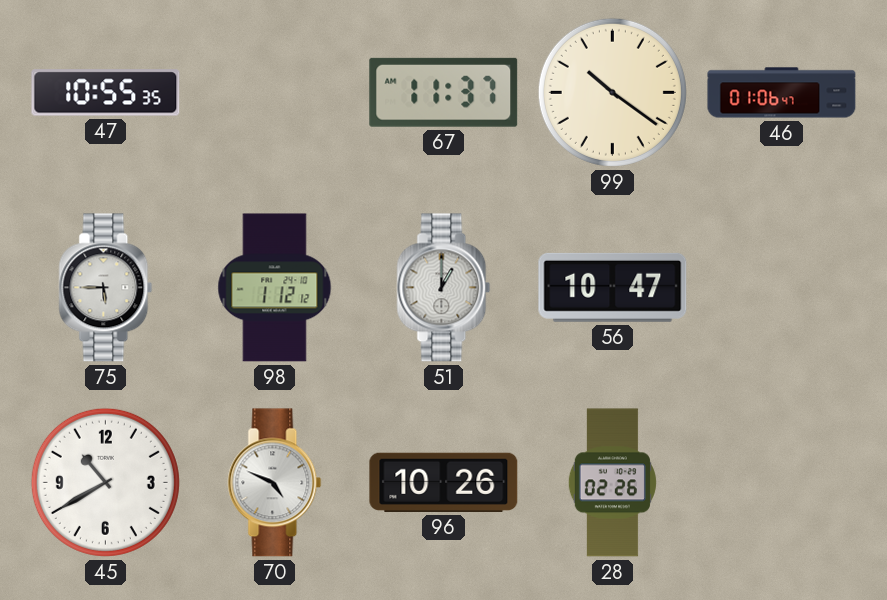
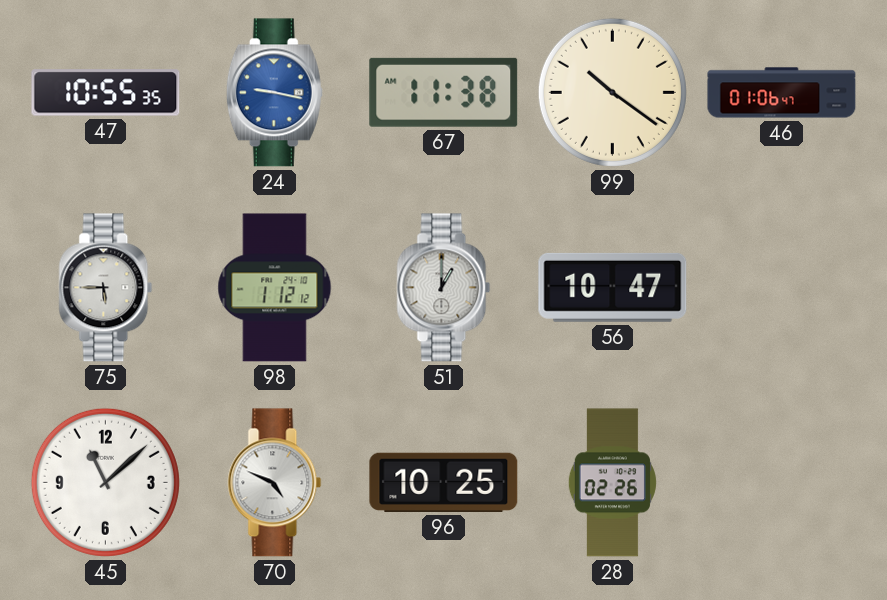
24: none -> 9:17
67: 11:37 -> 11:38
45: 10:40 -> 11:08
96: 10:26 -> 10:25
